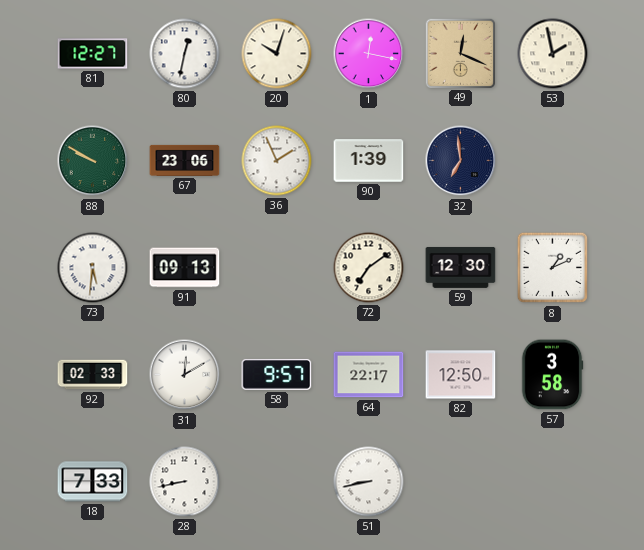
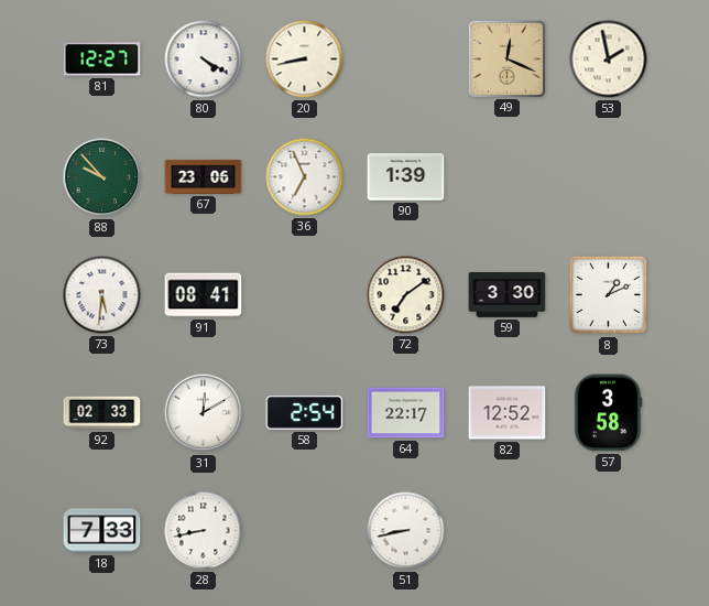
80: 12:32 -> 4:20
20: 10:03 -> 8:43
1: 12:17 -> none
88: 9:50 -> 9:53
36: 1:56 -> 6:56
32: 6:59 -> none
91: 09:13 -> 08:41
59: 12:30 -> 3:30
58: 9:57 -> 2:54
82: 12:50 -> 12:52
